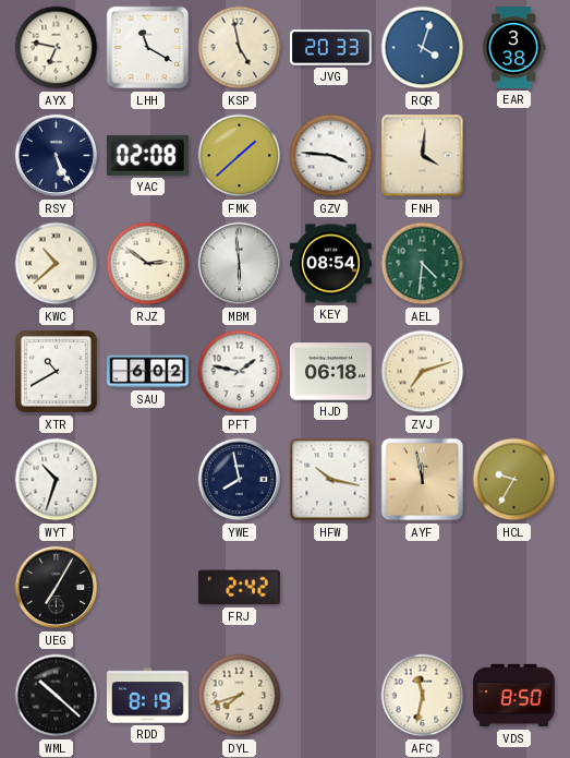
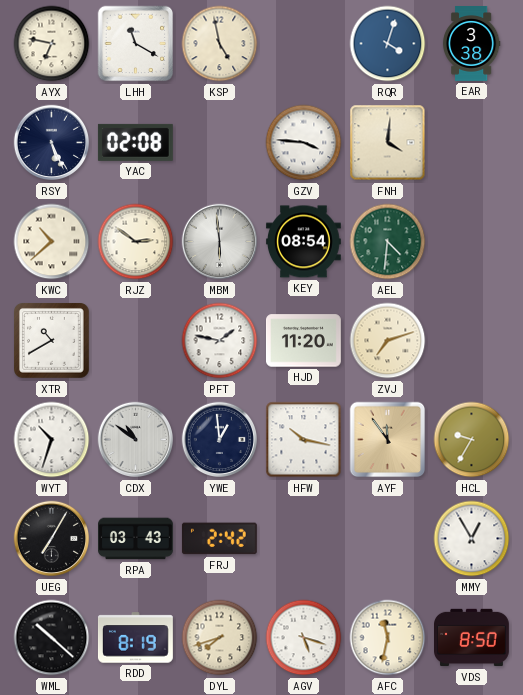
JVG: 20:33 -> none
FMK: 1:38 -> none
SAU: 6:02 -> none
HJD: 06:18 -> 11:20
CDX: none -> 10:51
YWE: 7:58 -> 12:59
AYF: 11:58 -> 11:54
RPA: none -> 03:43
MMY: none -> 12:55
AGV: none -> 5:18
